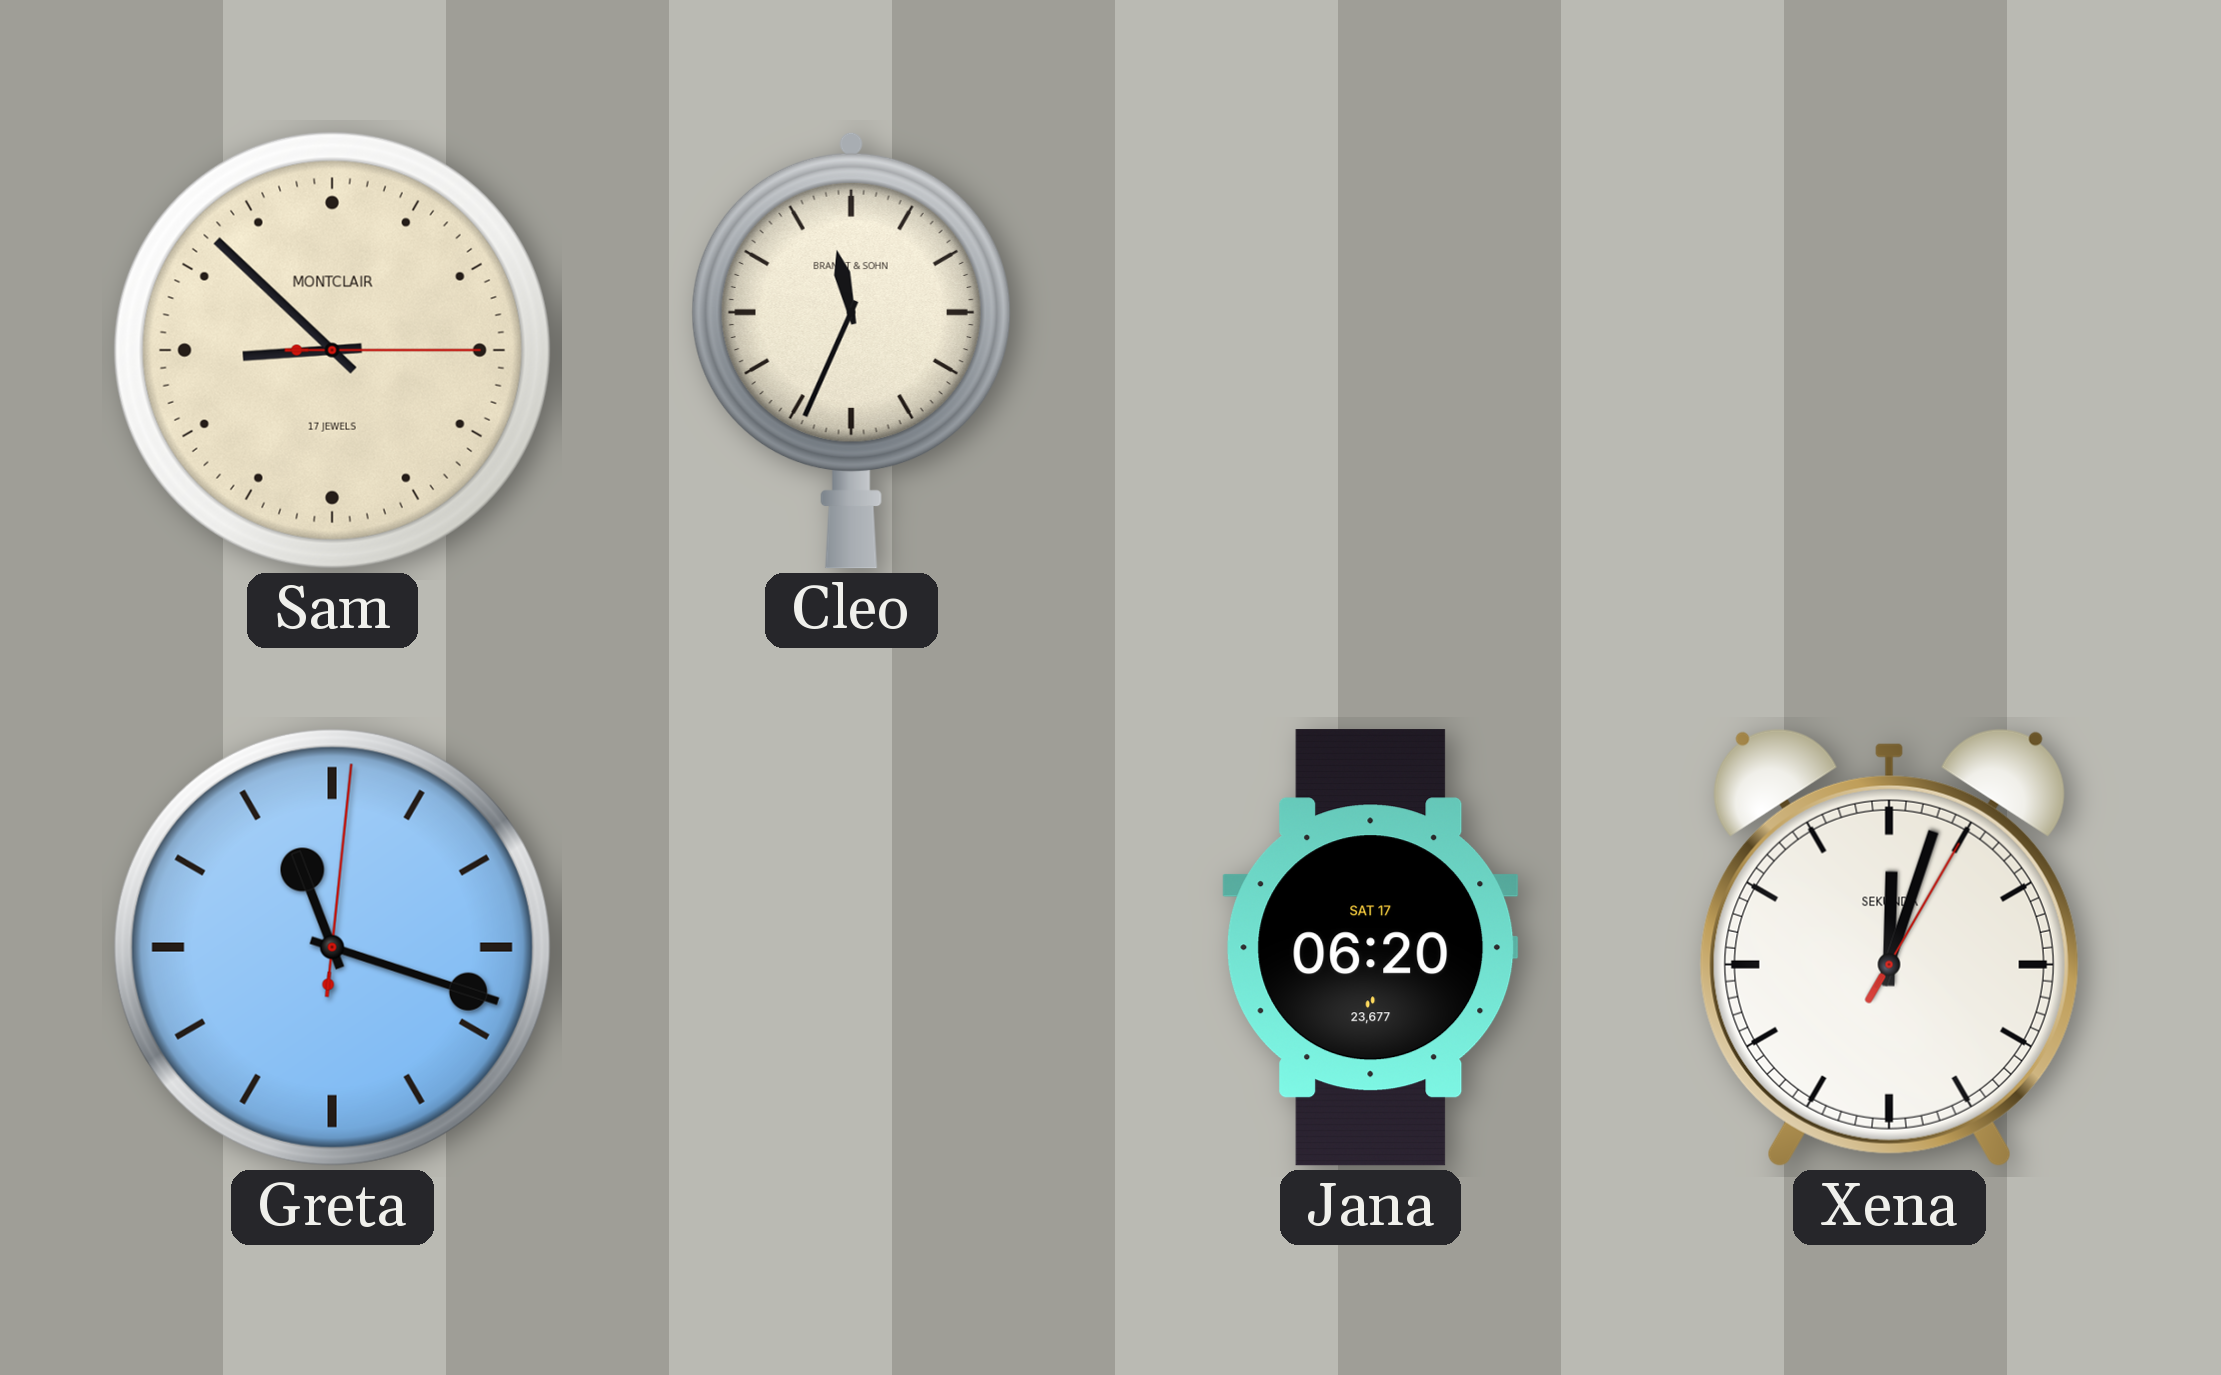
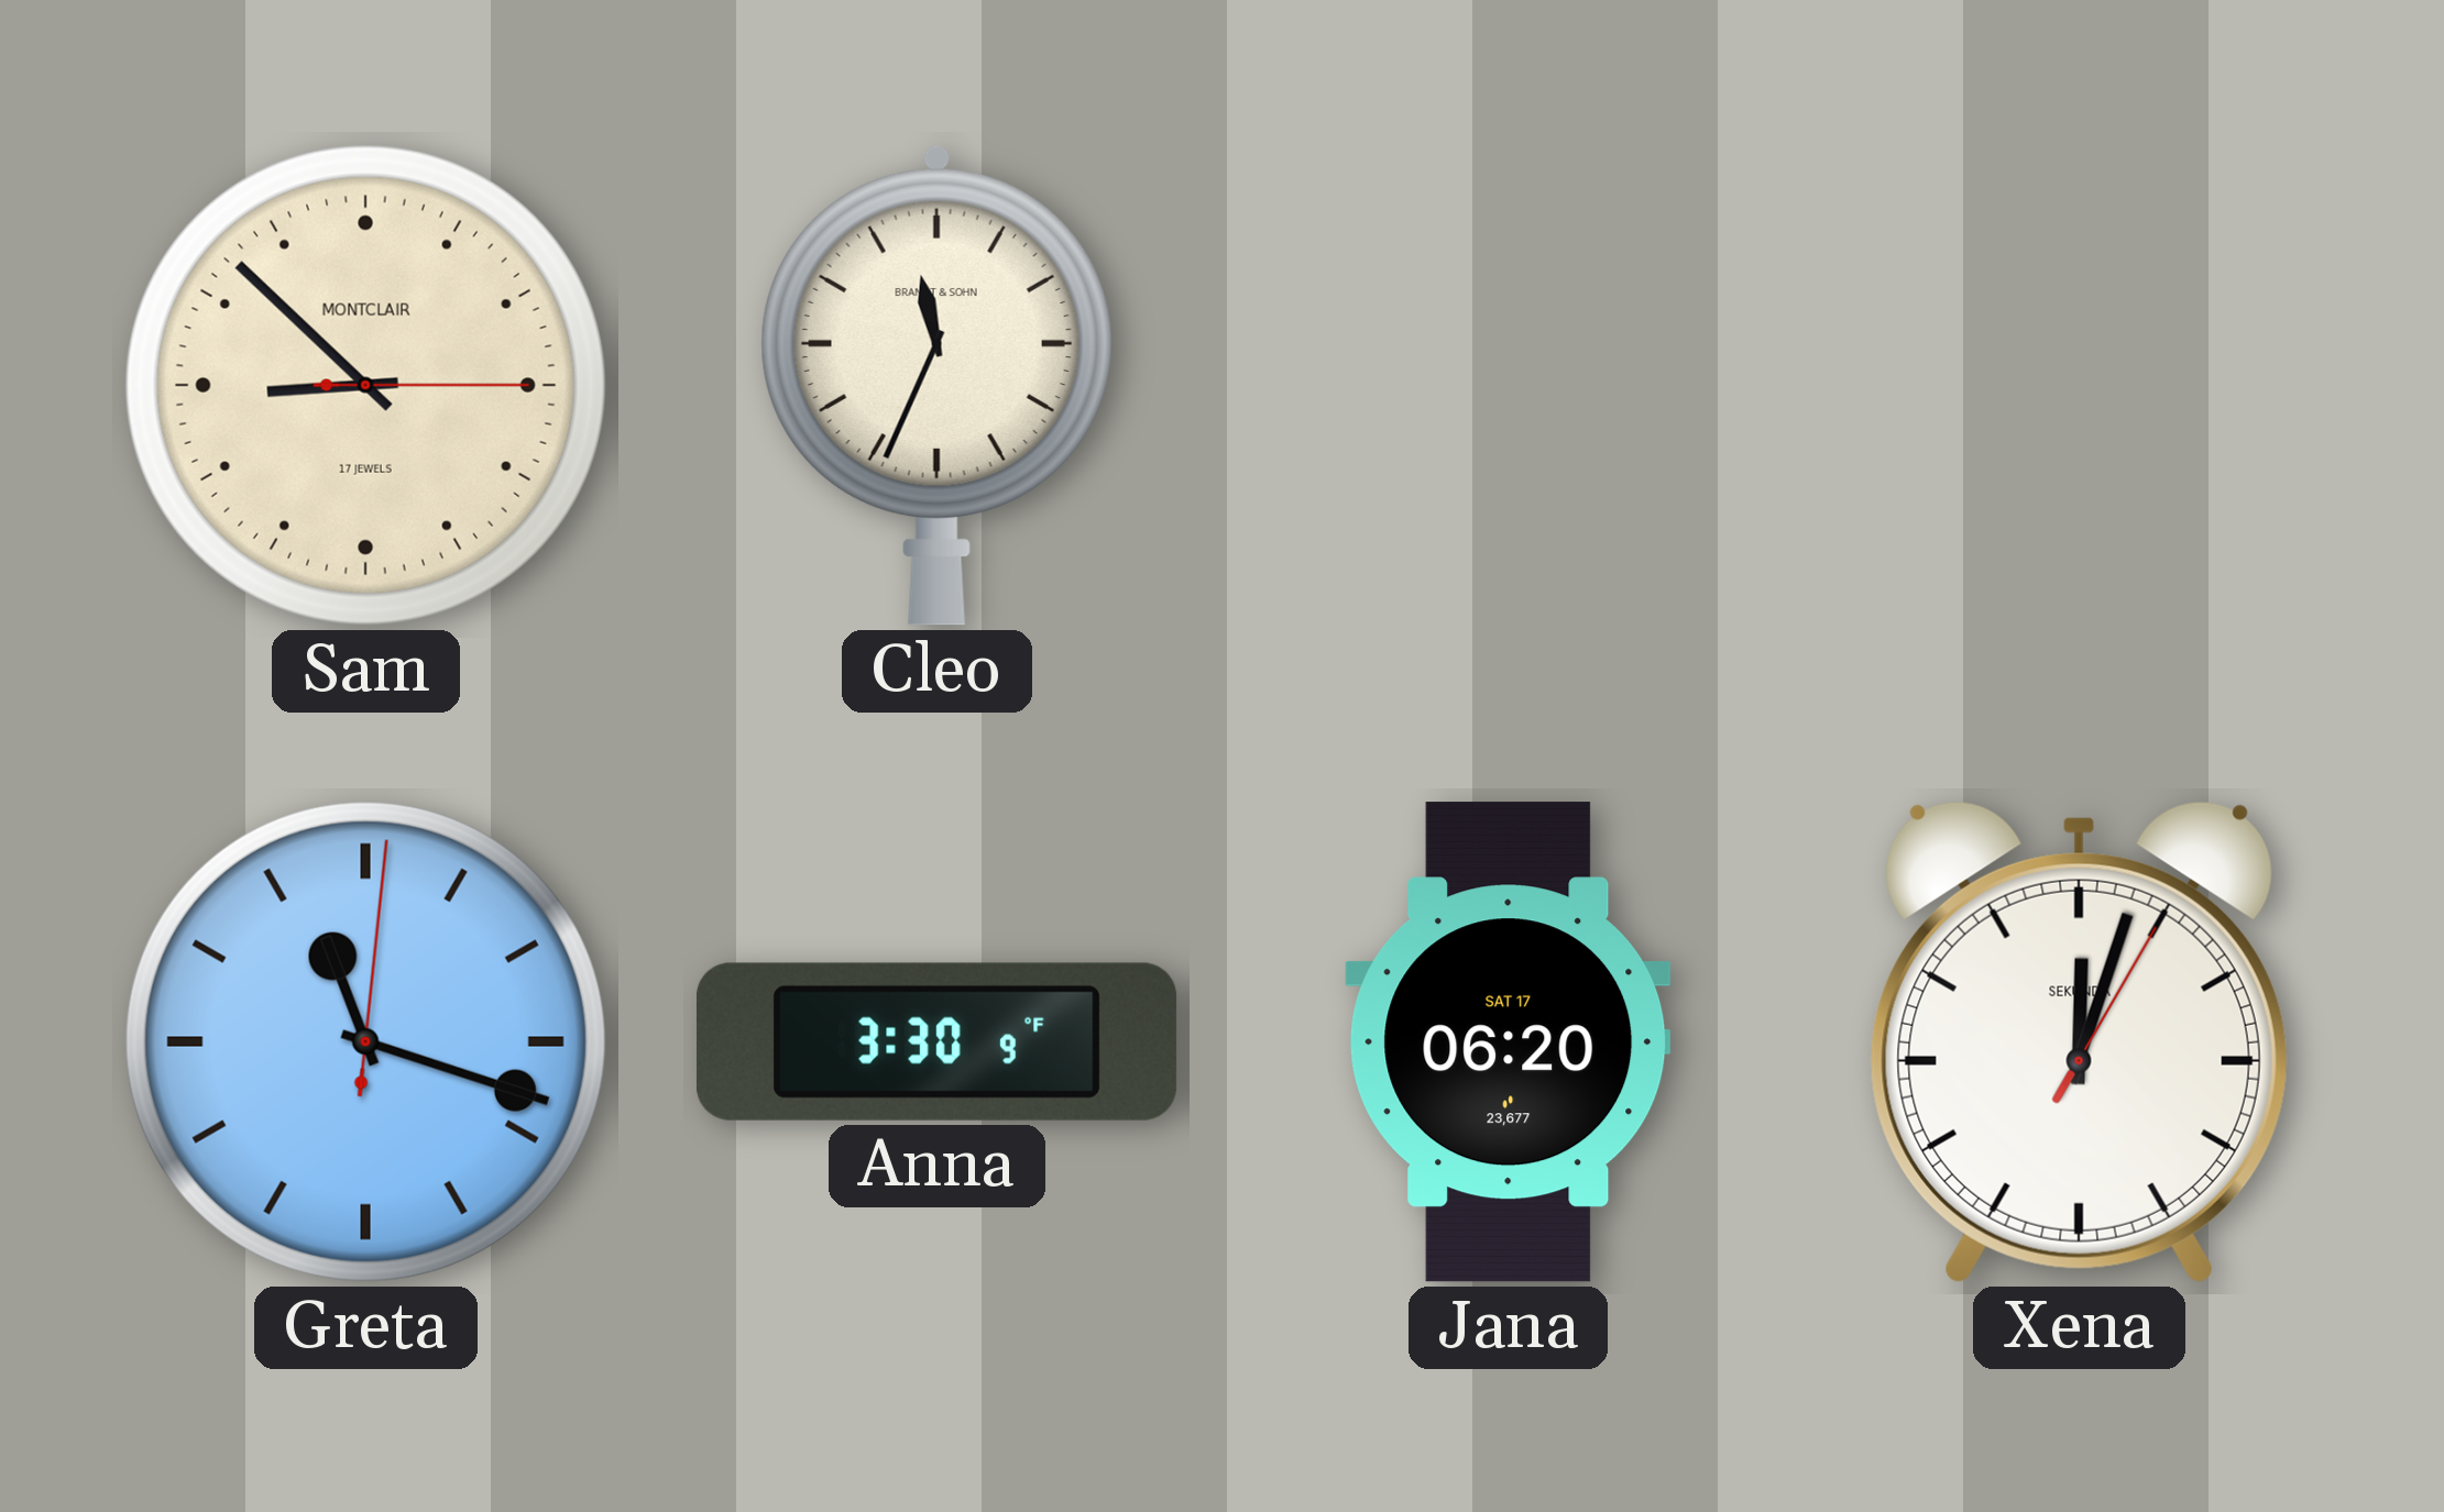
Anna: none -> 3:30
